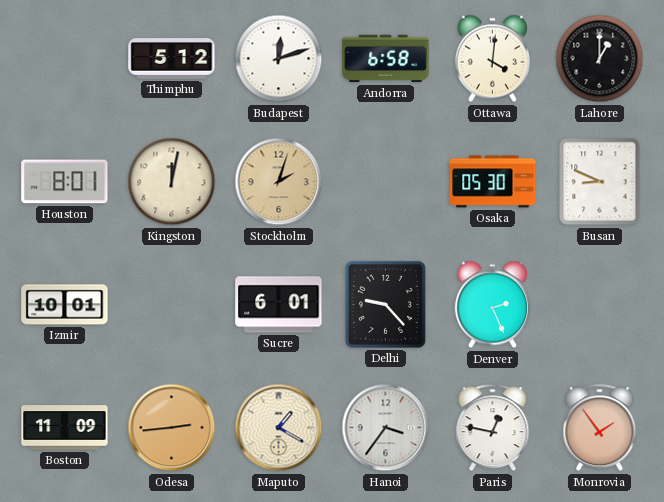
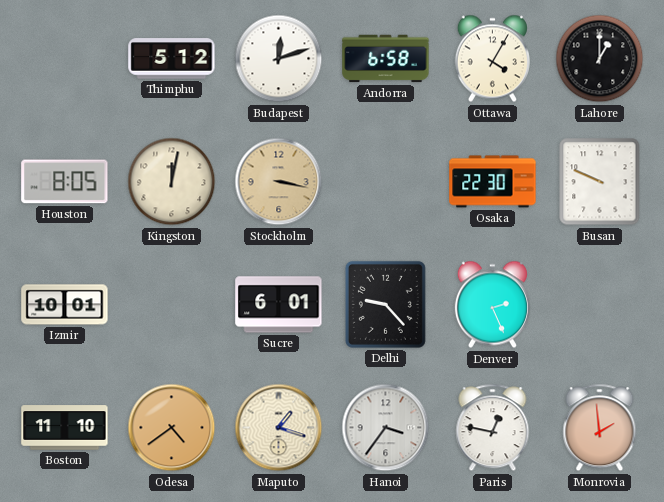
Ottawa: 4:01 -> 4:05
Houston: 8:01 -> 8:05
Stockholm: 2:03 -> 3:17
Osaka: 05:30 -> 22:30
Busan: 8:49 -> 9:49
Boston: 11:09 -> 11:10
Odesa: 2:44 -> 4:39
Maputo: 1:20 -> 1:18
Monrovia: 1:54 -> 1:59
